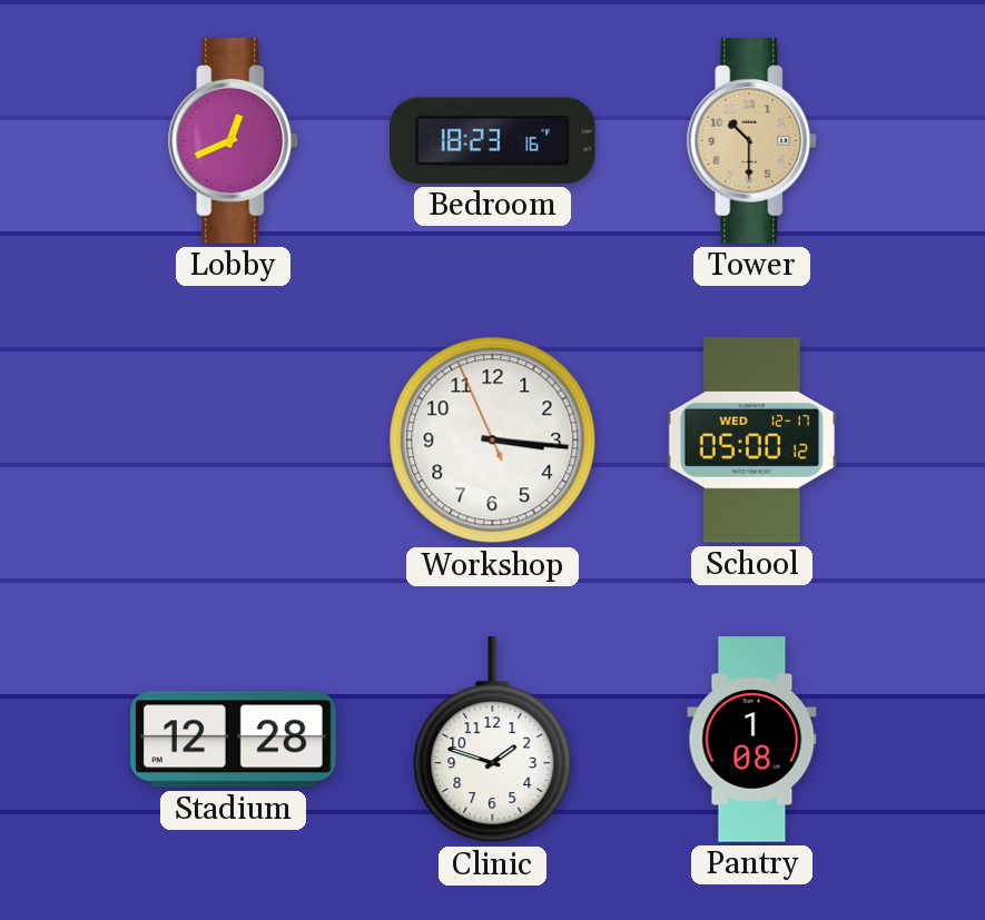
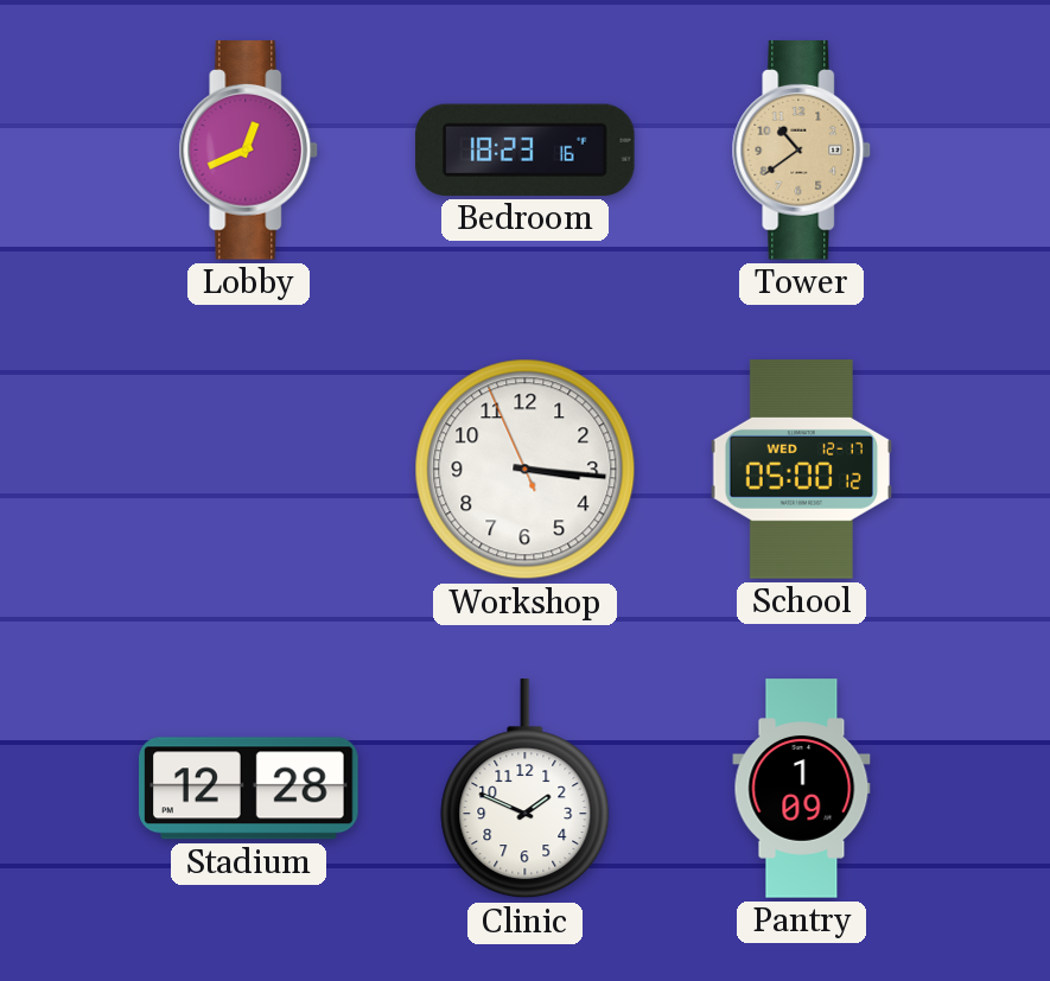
Tower: 10:30 -> 10:39
Clinic: 1:48 -> 1:49
Pantry: 1:08 -> 1:09
